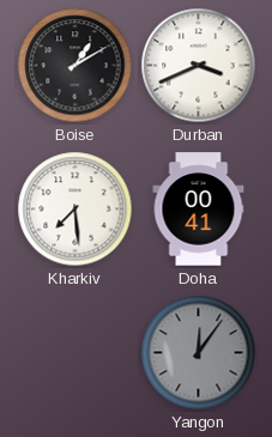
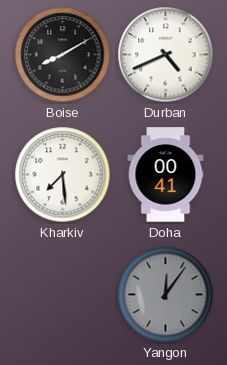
Boise: 1:10 -> 8:10
Durban: 3:41 -> 4:41
